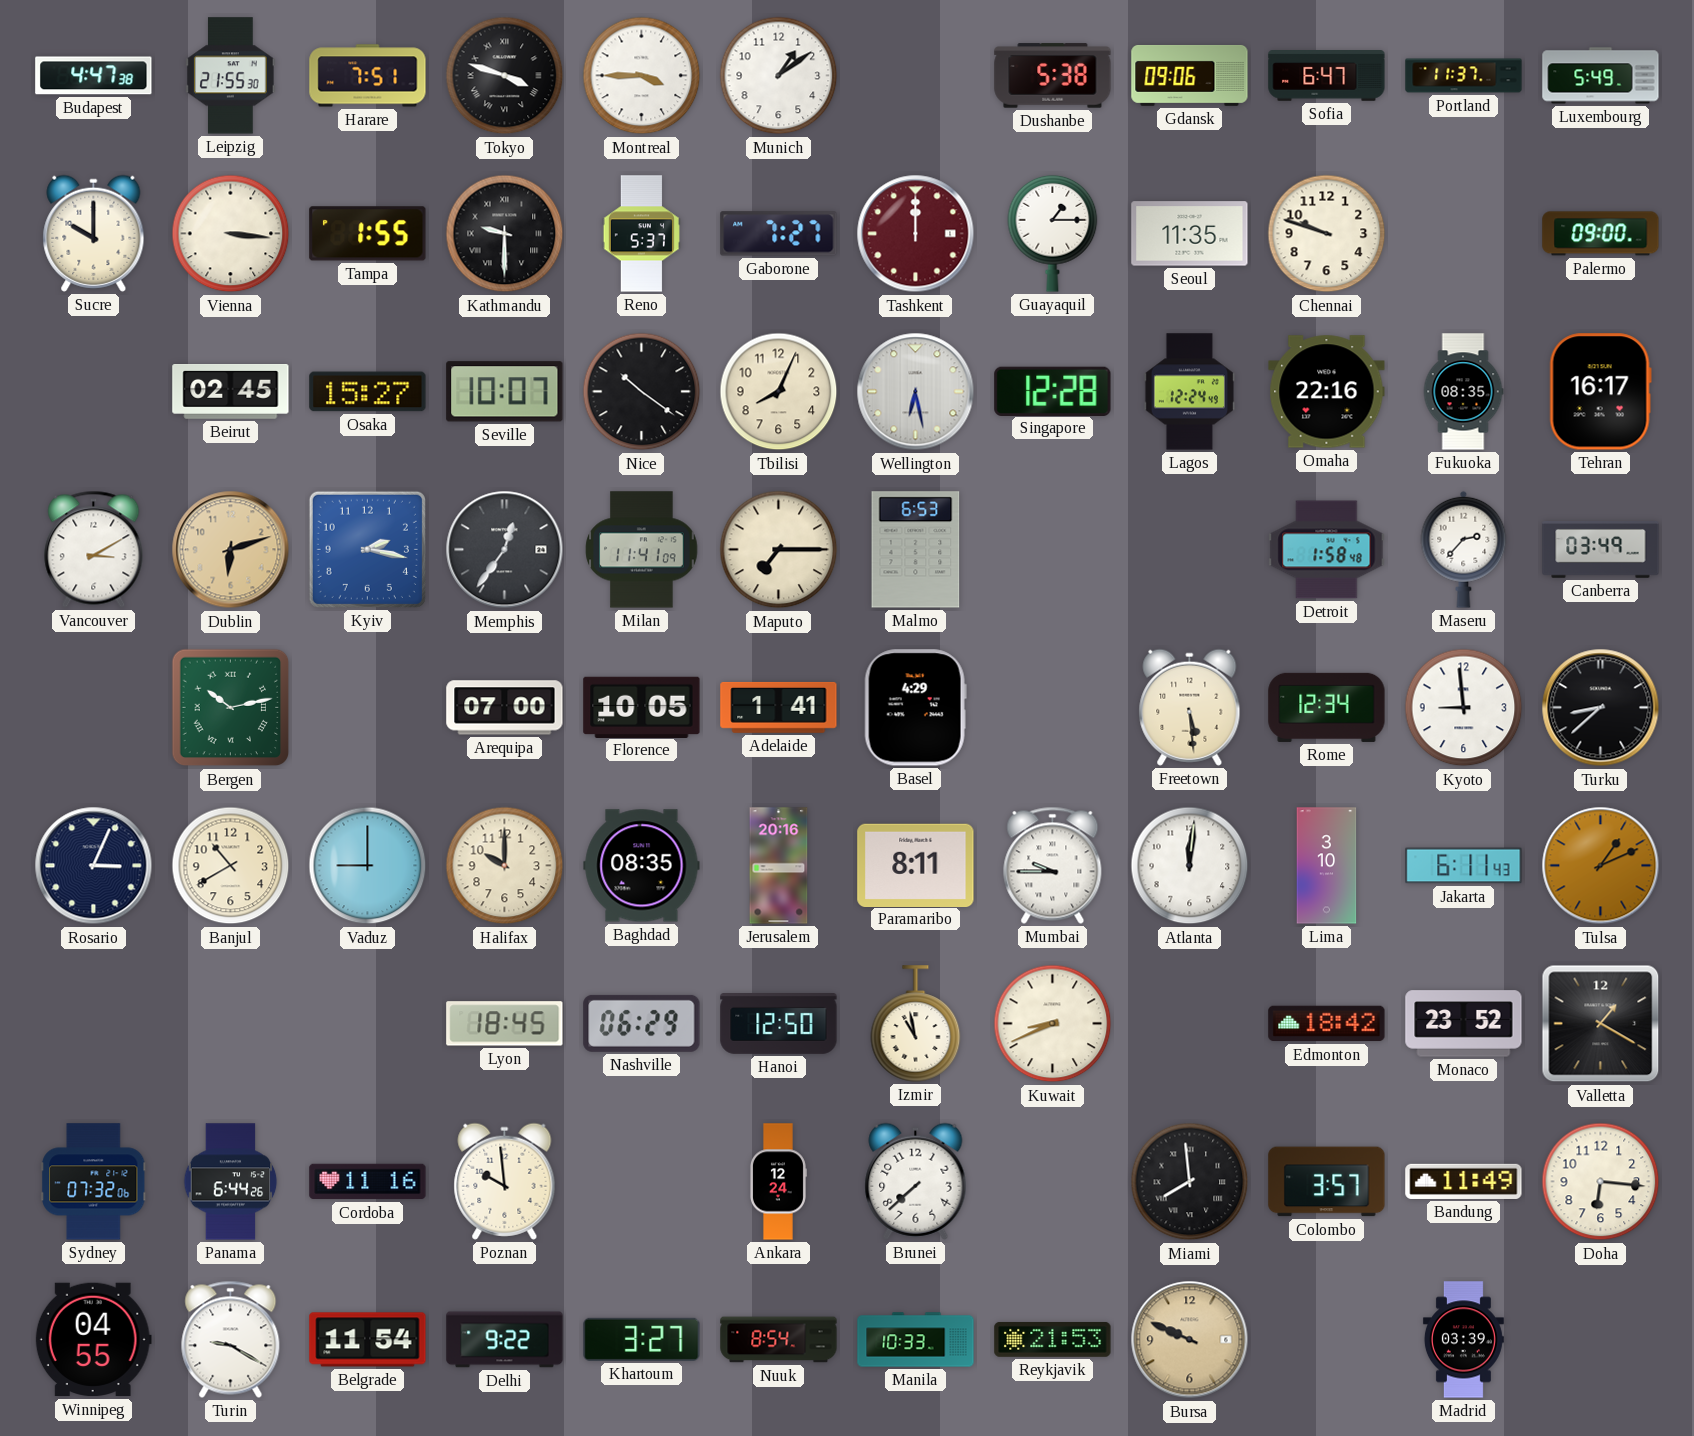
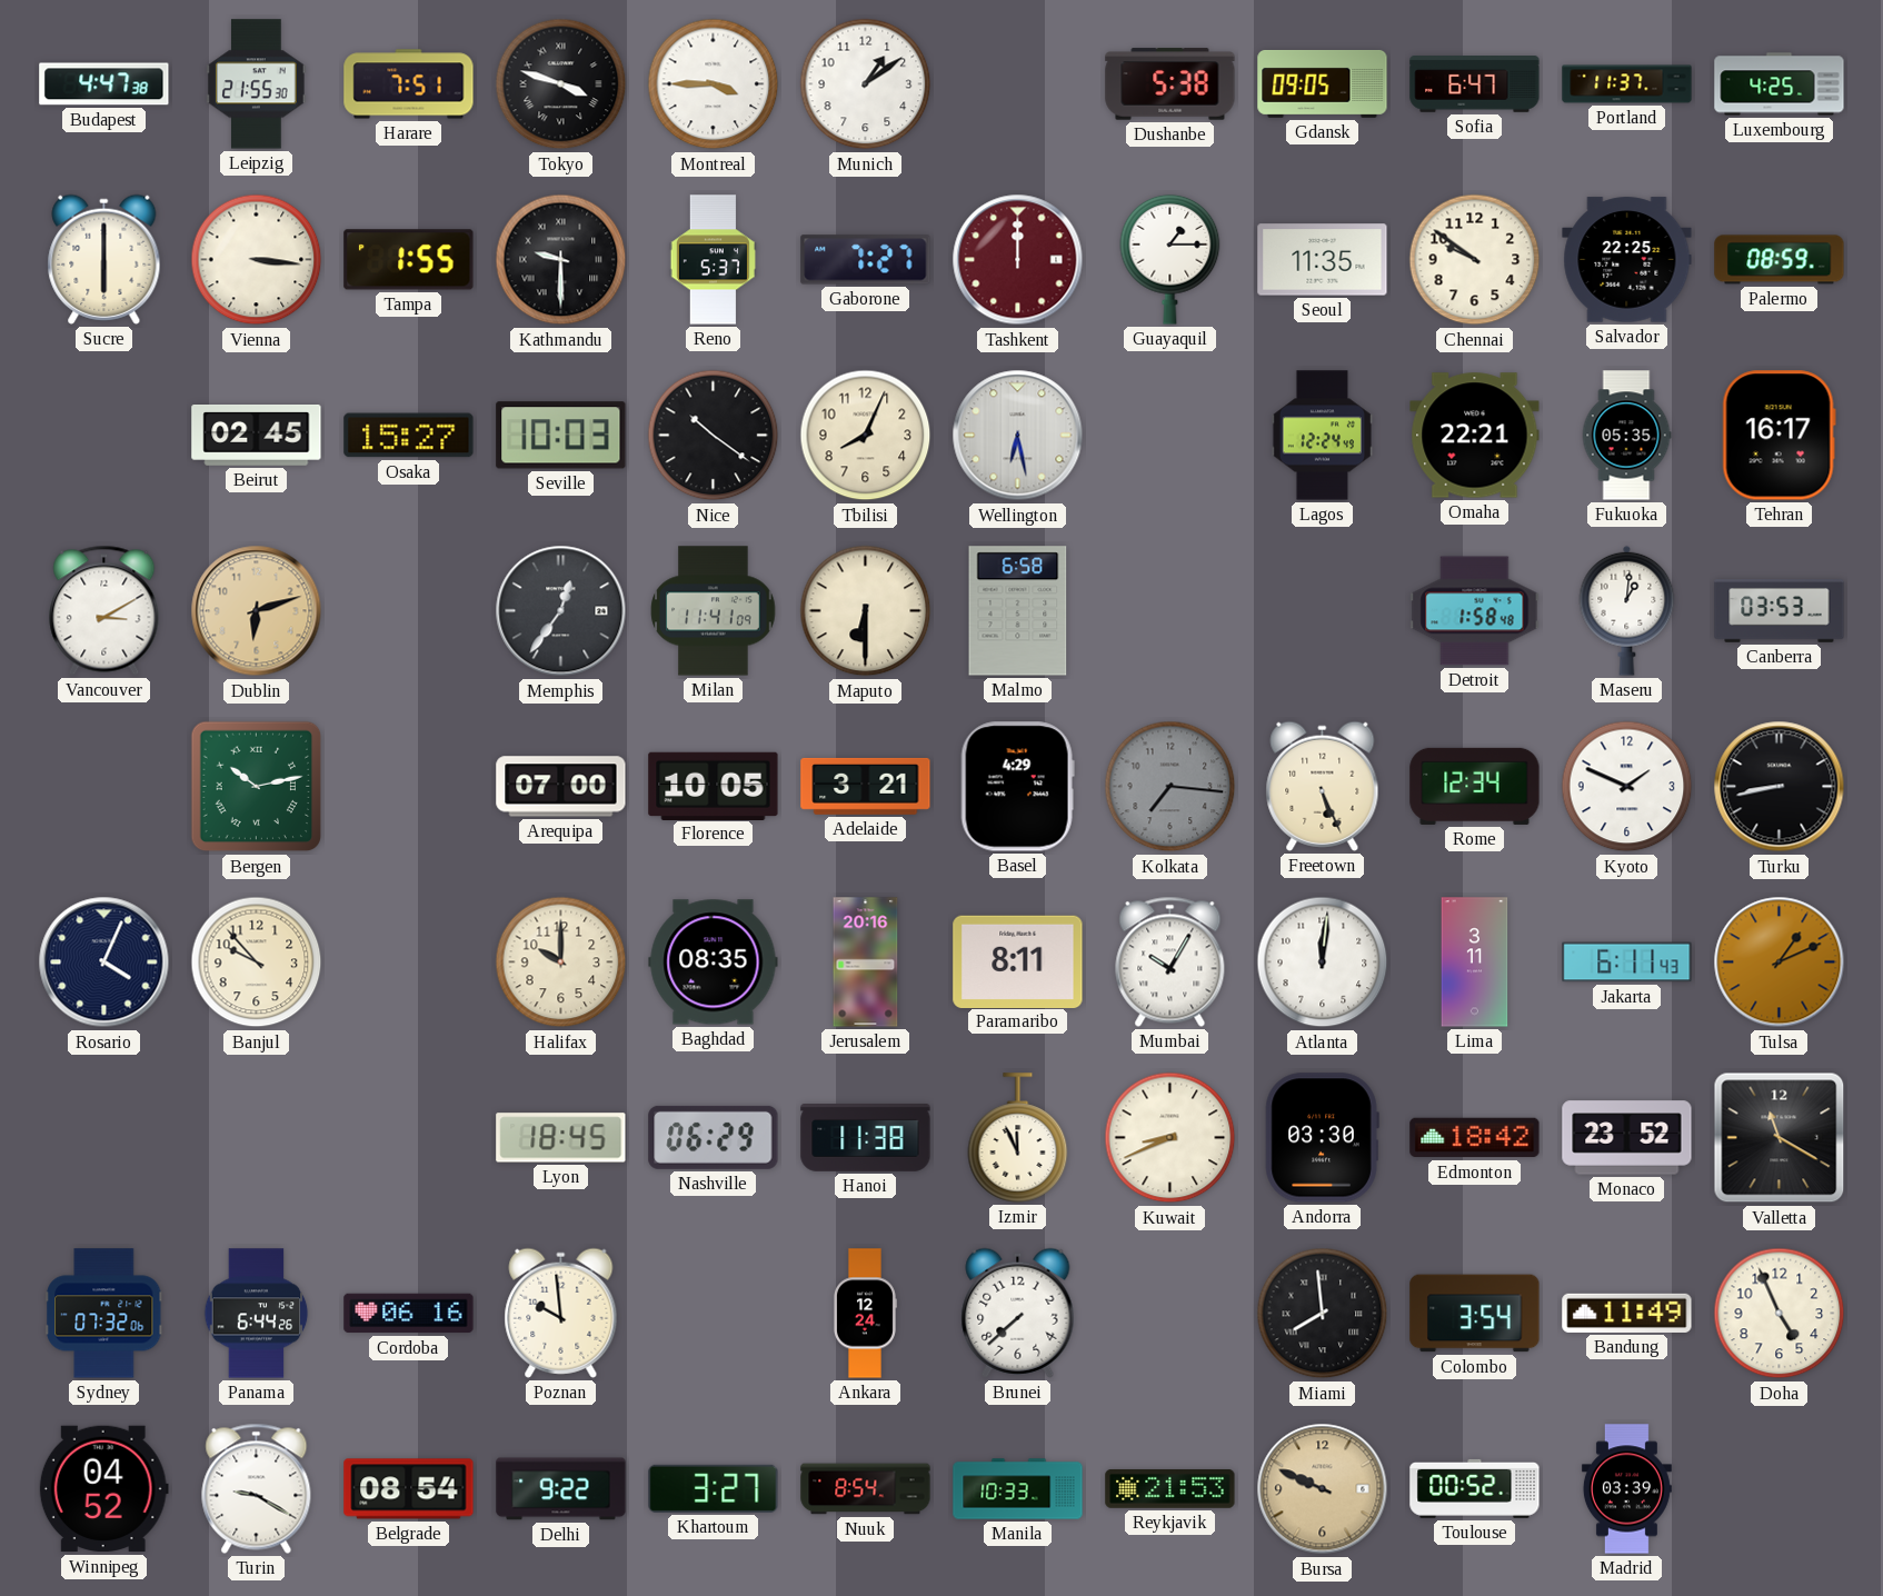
Gdansk: 09:06 -> 09:05
Luxembourg: 5:49 -> 4:25
Sucre: 10:00 -> 6:00
Chennai: 9:48 -> 9:51
Salvador: none -> 22:25
Palermo: 09:00 -> 08:59
Seville: 10:07 -> 10:03
Singapore: 12:28 -> none
Omaha: 22:16 -> 22:21
Fukuoka: 08:35 -> 05:35
Kyiv: 2:17 -> none
Maputo: 7:15 -> 6:30
Malmo: 6:53 -> 6:58
Maseru: 2:37 -> 1:01
Canberra: 03:49 -> 03:53
Adelaide: 1:41 -> 3:21
Kolkata: none -> 7:16
Freetown: 5:29 -> 5:26
Kyoto: 8:59 -> 1:49
Turku: 8:38 -> 8:43
Rosario: 3:04 -> 4:04
Banjul: 10:40 -> 9:53
Vaduz: 9:00 -> none
Mumbai: 9:45 -> 10:05
Lima: 3:10 -> 3:11
Hanoi: 12:50 -> 11:38
Izmir: 10:58 -> 11:56
Andorra: none -> 03:30
Valletta: 1:20 -> 11:20
Cordoba: 11:16 -> 06:16
Colombo: 3:57 -> 3:54
Doha: 6:16 -> 4:56
Winnipeg: 04:55 -> 04:52
Belgrade: 11:54 -> 08:54
Toulouse: none -> 00:52
